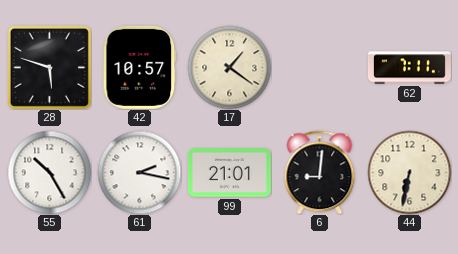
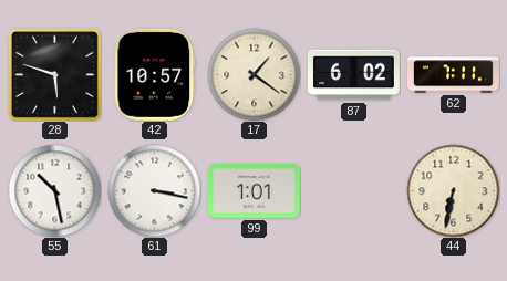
87: none -> 6:02
55: 10:25 -> 10:28
61: 2:17 -> 3:17
99: 21:01 -> 1:01
6: 9:01 -> none
